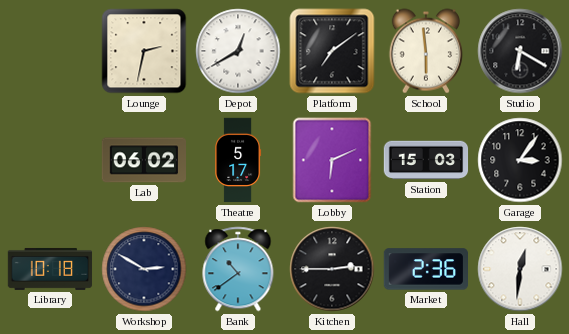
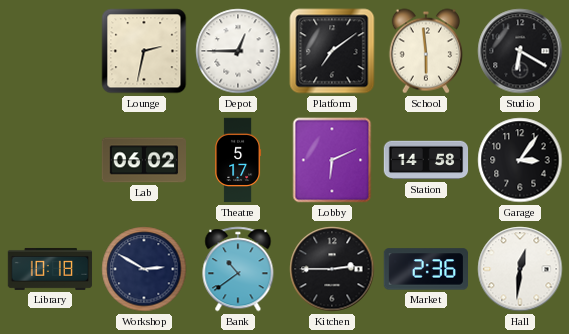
Depot: 12:40 -> 12:45
Station: 15:03 -> 14:58
